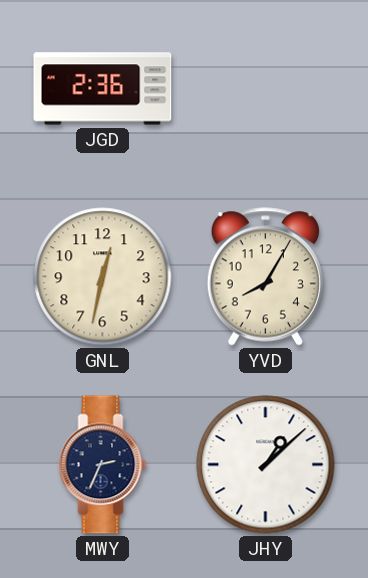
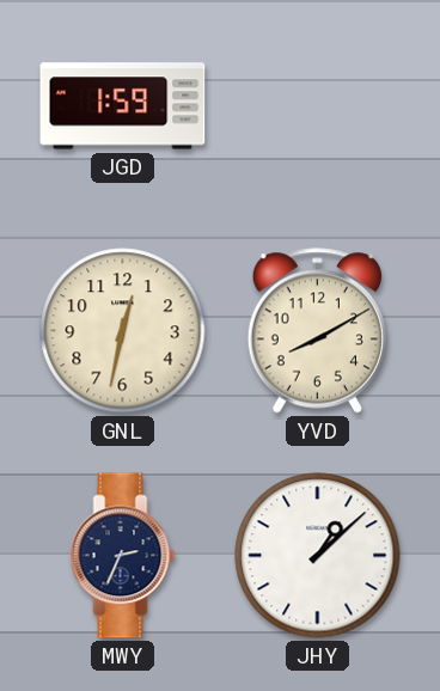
JGD: 2:36 -> 1:59
YVD: 8:05 -> 8:10
